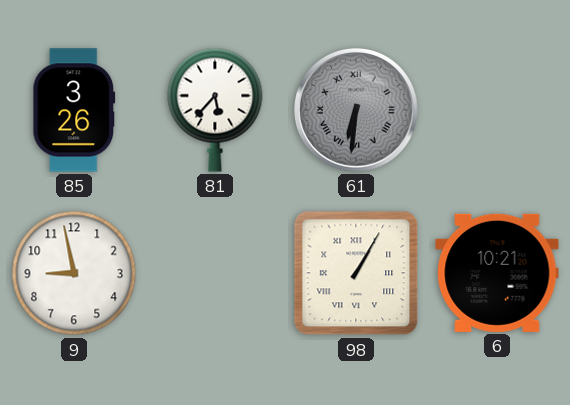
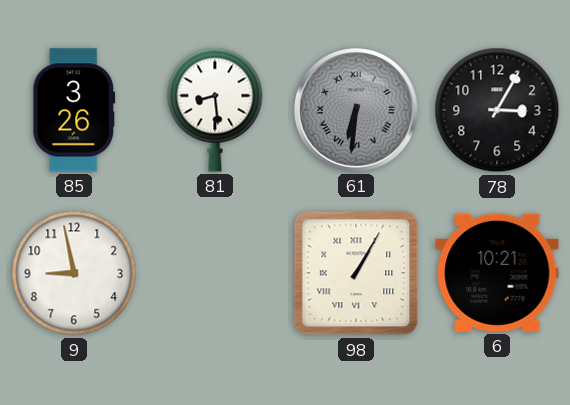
81: 5:37 -> 8:29
78: none -> 3:05
